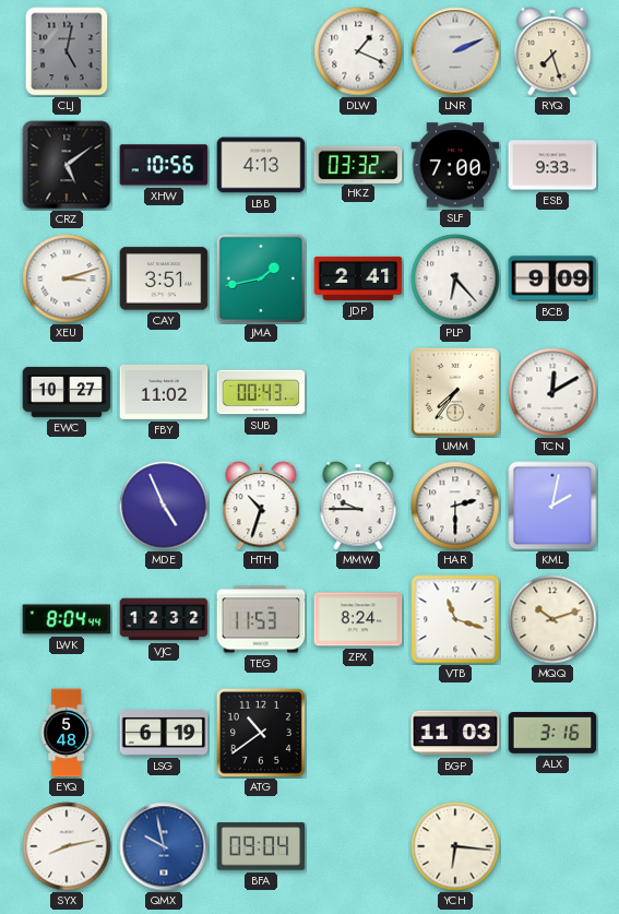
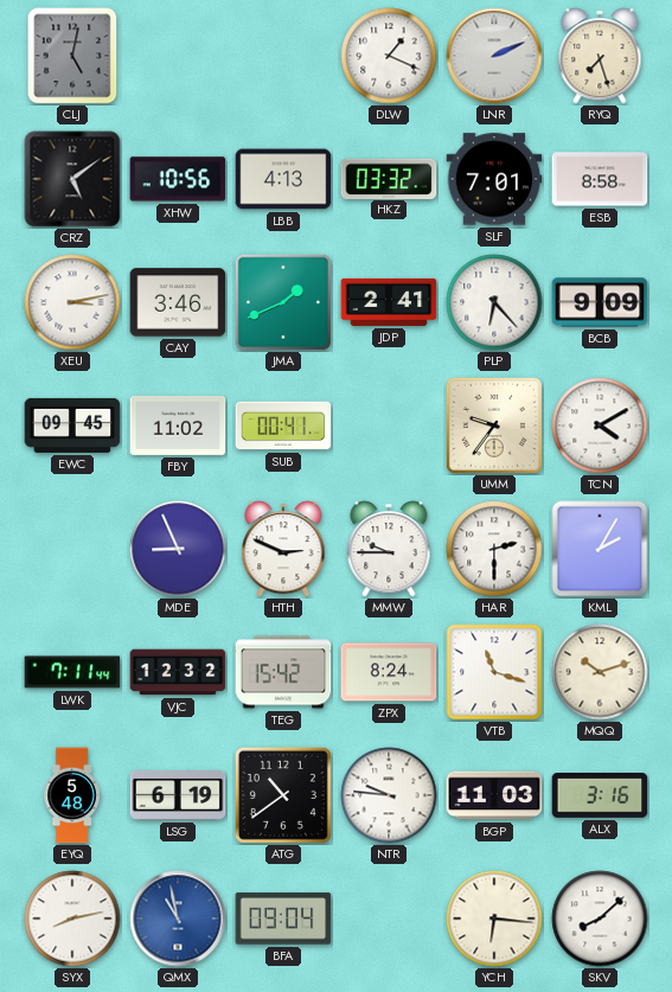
SLF: 7:00 -> 7:01
ESB: 9:33 -> 8:58
XEU: 3:12 -> 3:13
CAY: 3:51 -> 3:46
JMA: 1:43 -> 1:41
EWC: 10:27 -> 09:45
SUB: 00:43 -> 00:41
UMM: 7:36 -> 9:36
TCN: 12:10 -> 4:10
MDE: 4:56 -> 8:56
HTH: 10:33 -> 2:49
KML: 2:02 -> 2:05
LWK: 8:04 -> 7:11
TEG: 11:53 -> 15:42
NTR: none -> 9:46
QMX: 9:58 -> 10:58
SKV: none -> 8:08
